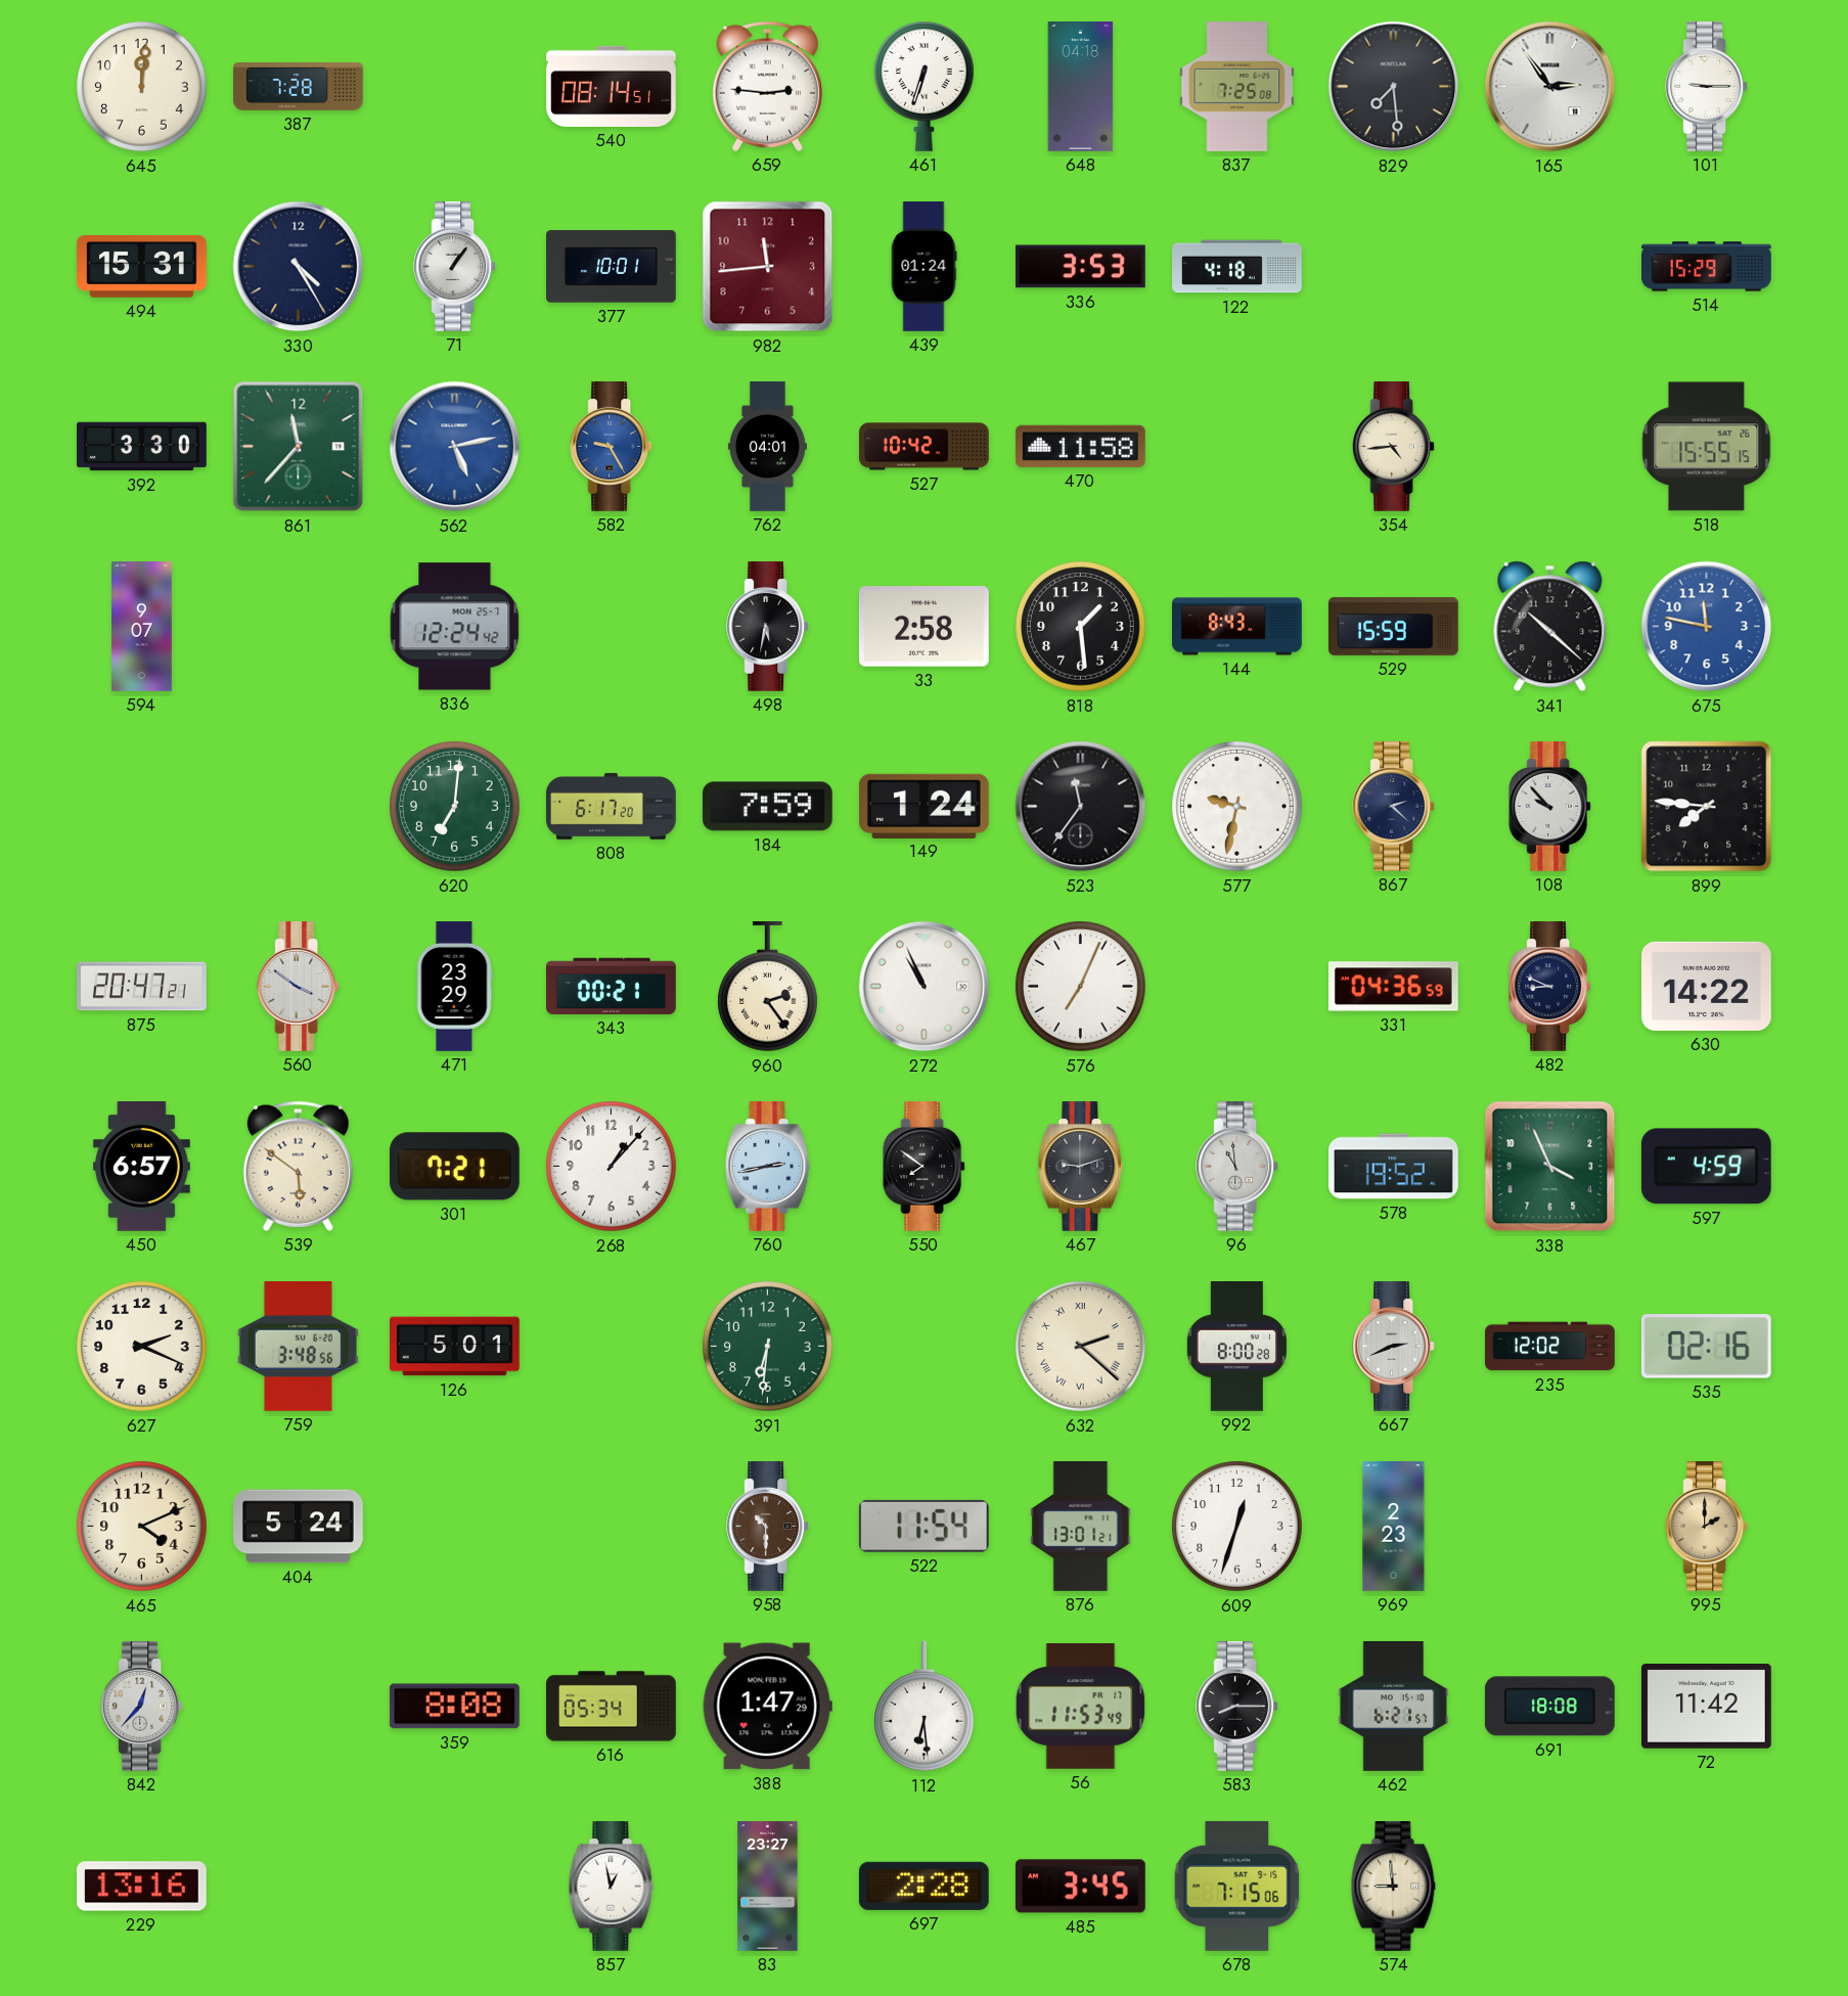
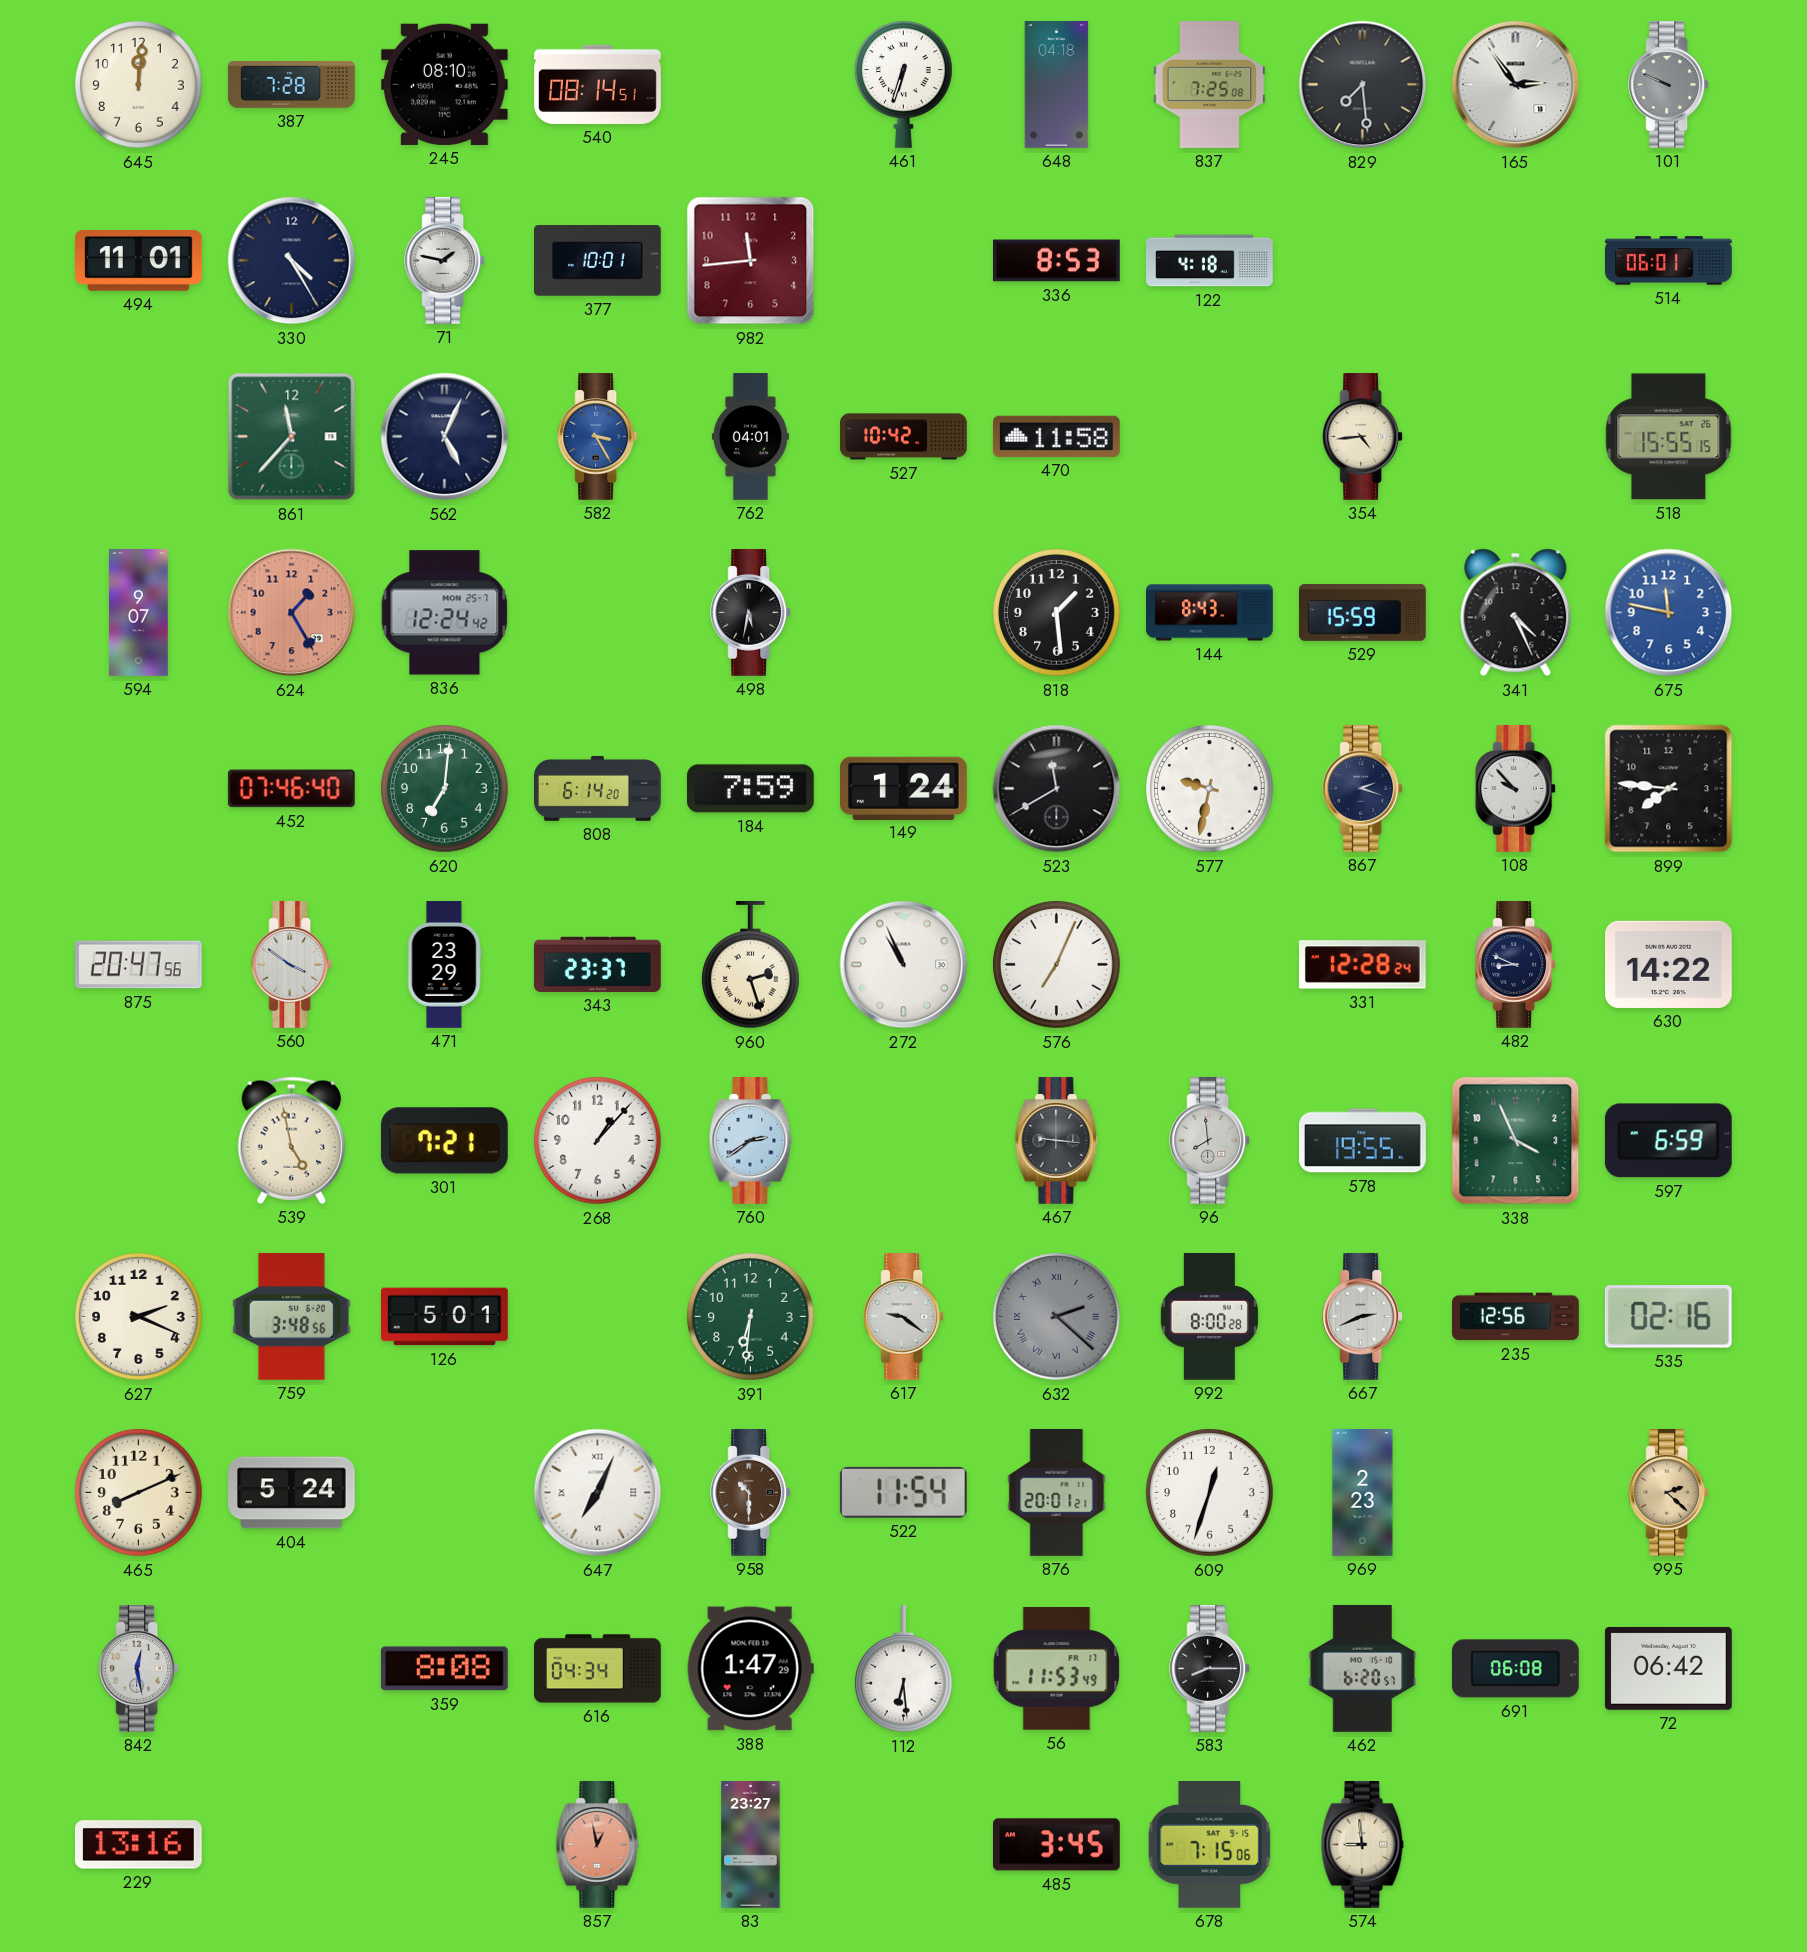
245: none -> 08:10
659: 2:46 -> none
101: 9:15 -> 9:49
101 dial: white -> grey
494: 15:31 -> 11:01
71: 1:06 -> 1:47
439: 01:24 -> none
336: 3:53 -> 8:53
514: 15:29 -> 06:01
392: 3:30 -> none
562: 5:13 -> 5:04
562 dial: blue -> navy
582: 9:25 -> 3:25
624: none -> 1:25
33: 2:58 -> none
341: 10:22 -> 4:26
452: none -> 07:46
808: 6:17 -> 6:14
523: 11:36 -> 11:40
867: 2:22 -> 2:18
875: 20:47:21 -> 20:47:56
343: 00:21 -> 23:37
960: 2:24 -> 2:27
331: 04:36 -> 12:28
450: 6:57 -> none
539: 5:51 -> 4:58
760: 2:43 -> 2:39
550: 7:51 -> none
467: 9:12 -> 9:16
96: 10:59 -> 7:59
578: 19:52 -> 19:55
597: 4:59 -> 6:59
617: none -> 9:21
632 dial: cream -> grey
235: 12:02 -> 12:56
465: 4:11 -> 8:11
647: none -> 7:04
876: 13:01 -> 20:01
995: 2:00 -> 2:22
842: 12:37 -> 12:28
616: 05:34 -> 04:34
462: 6:21 -> 6:20
691: 18:08 -> 06:08
72: 11:42 -> 06:42
857 dial: white -> salmon
697: 2:28 -> none
